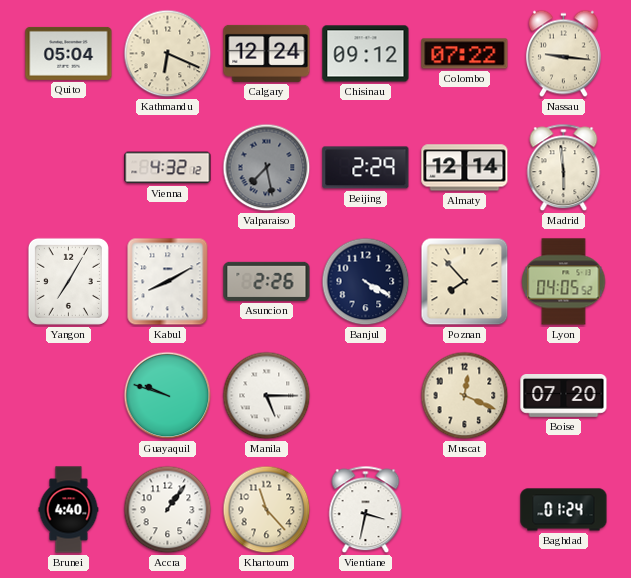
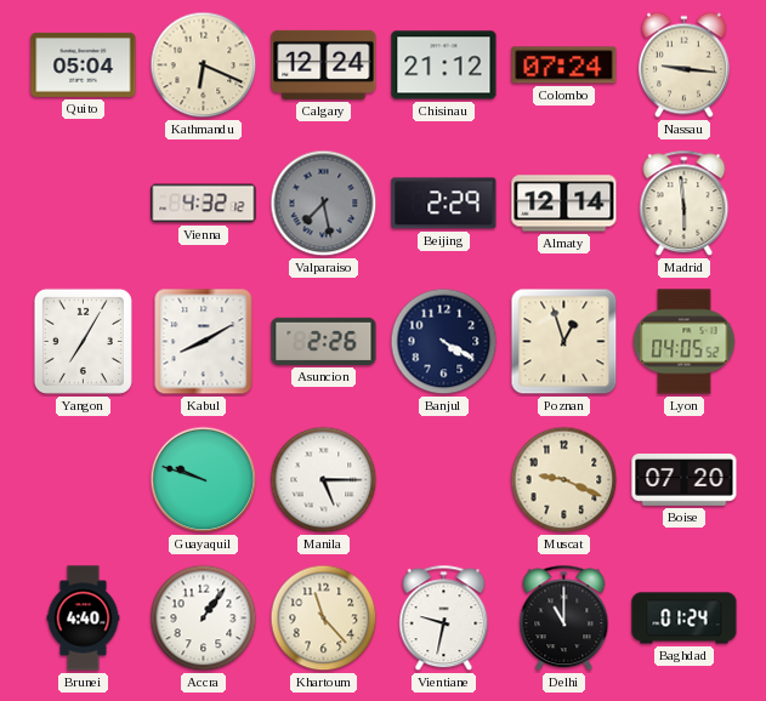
Chisinau: 09:12 -> 21:12
Colombo: 07:22 -> 07:24
Poznan: 7:53 -> 12:57
Muscat: 12:19 -> 9:19
Vientiane: 3:32 -> 9:32
Delhi: none -> 11:00
